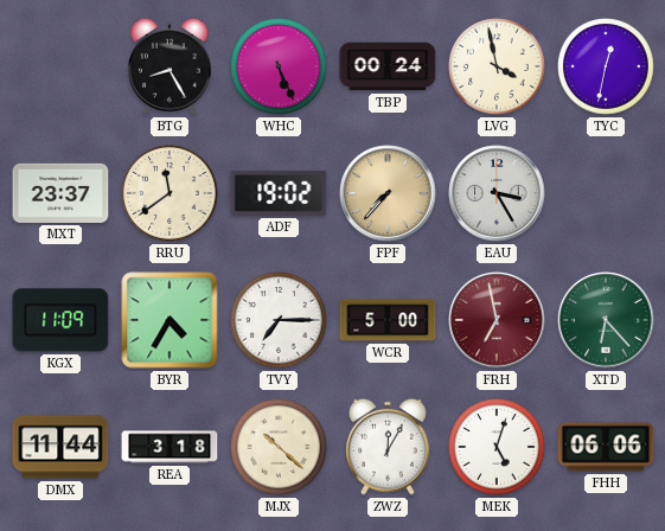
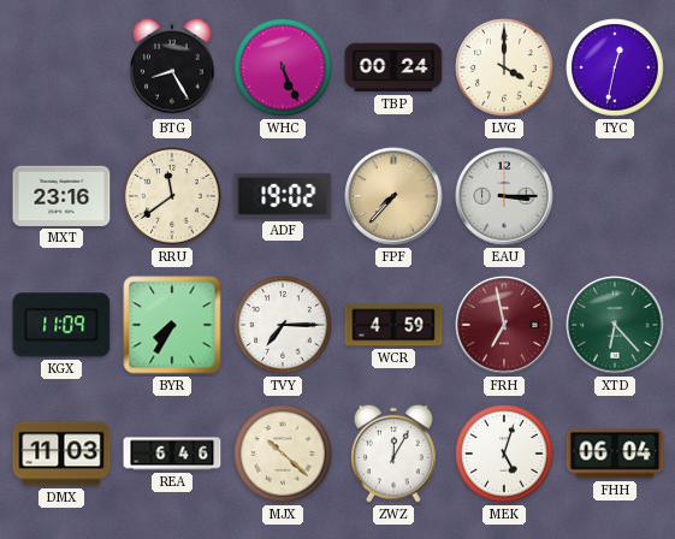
LVG: 3:58 -> 4:00
MXT: 23:37 -> 23:16
EAU: 3:25 -> 3:15
BYR: 4:35 -> 7:35
WCR: 5:00 -> 4:59
DMX: 11:44 -> 11:03
REA: 3:18 -> 6:46
FHH: 06:06 -> 06:04
